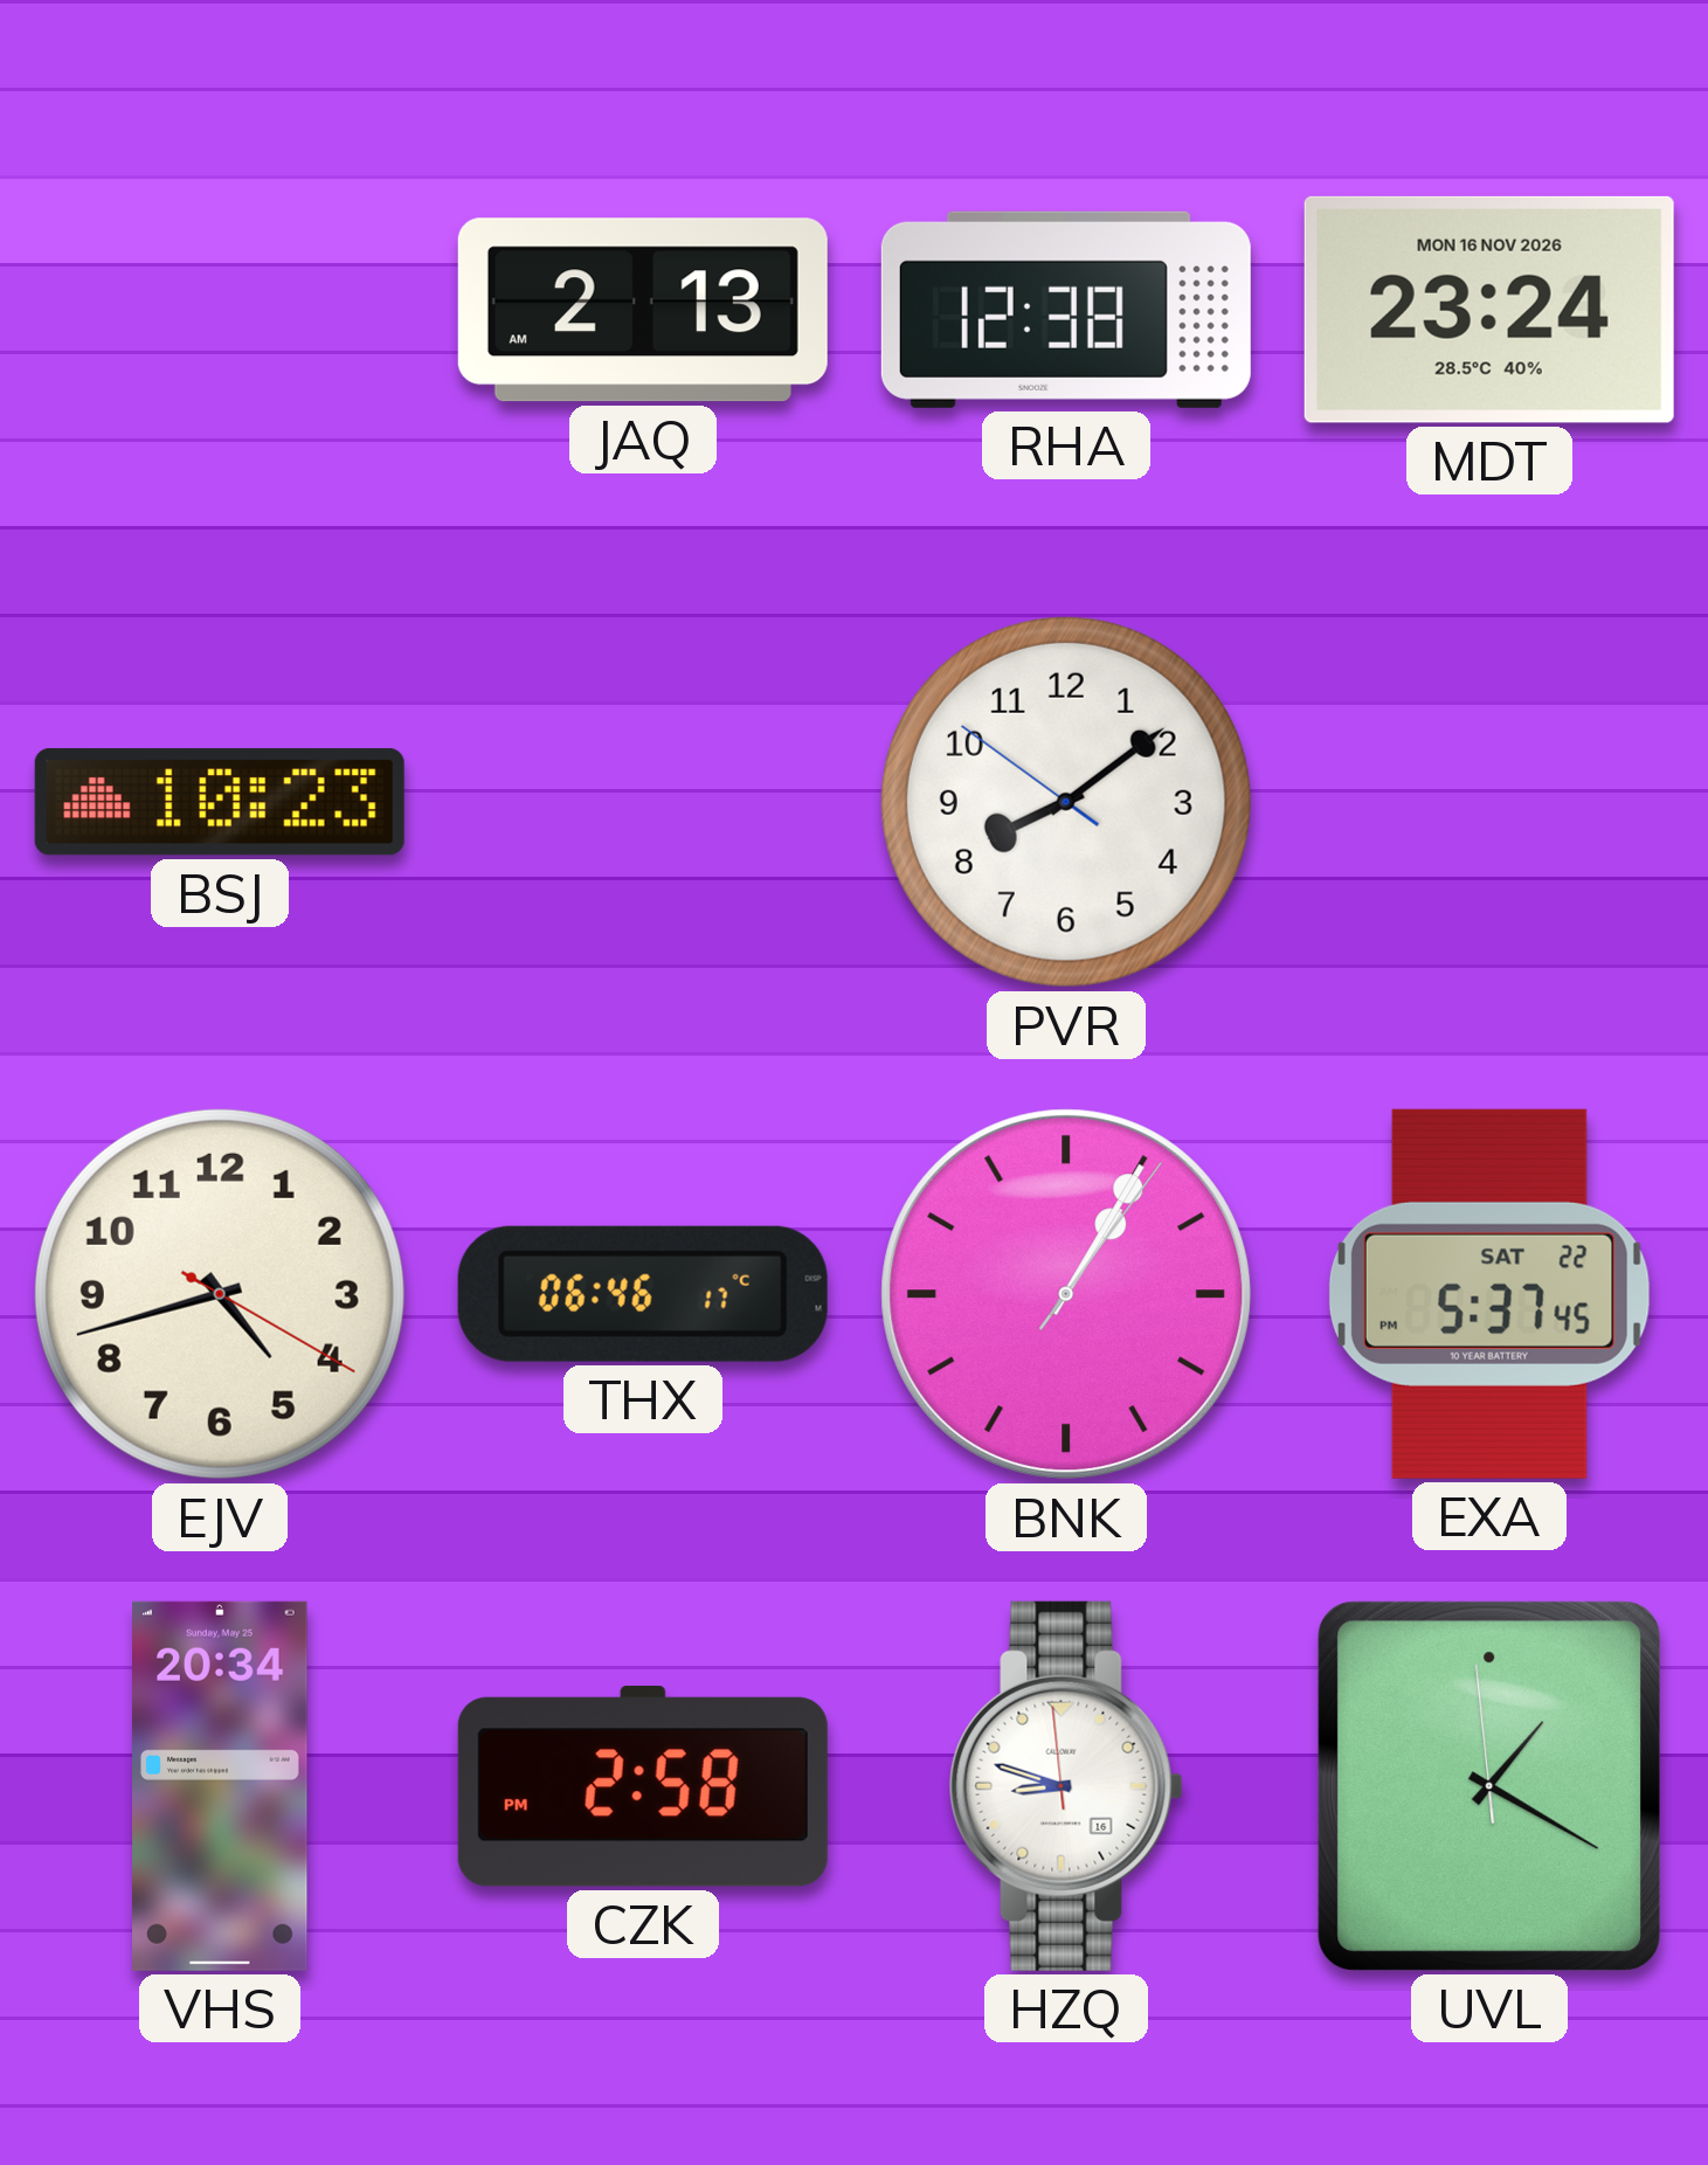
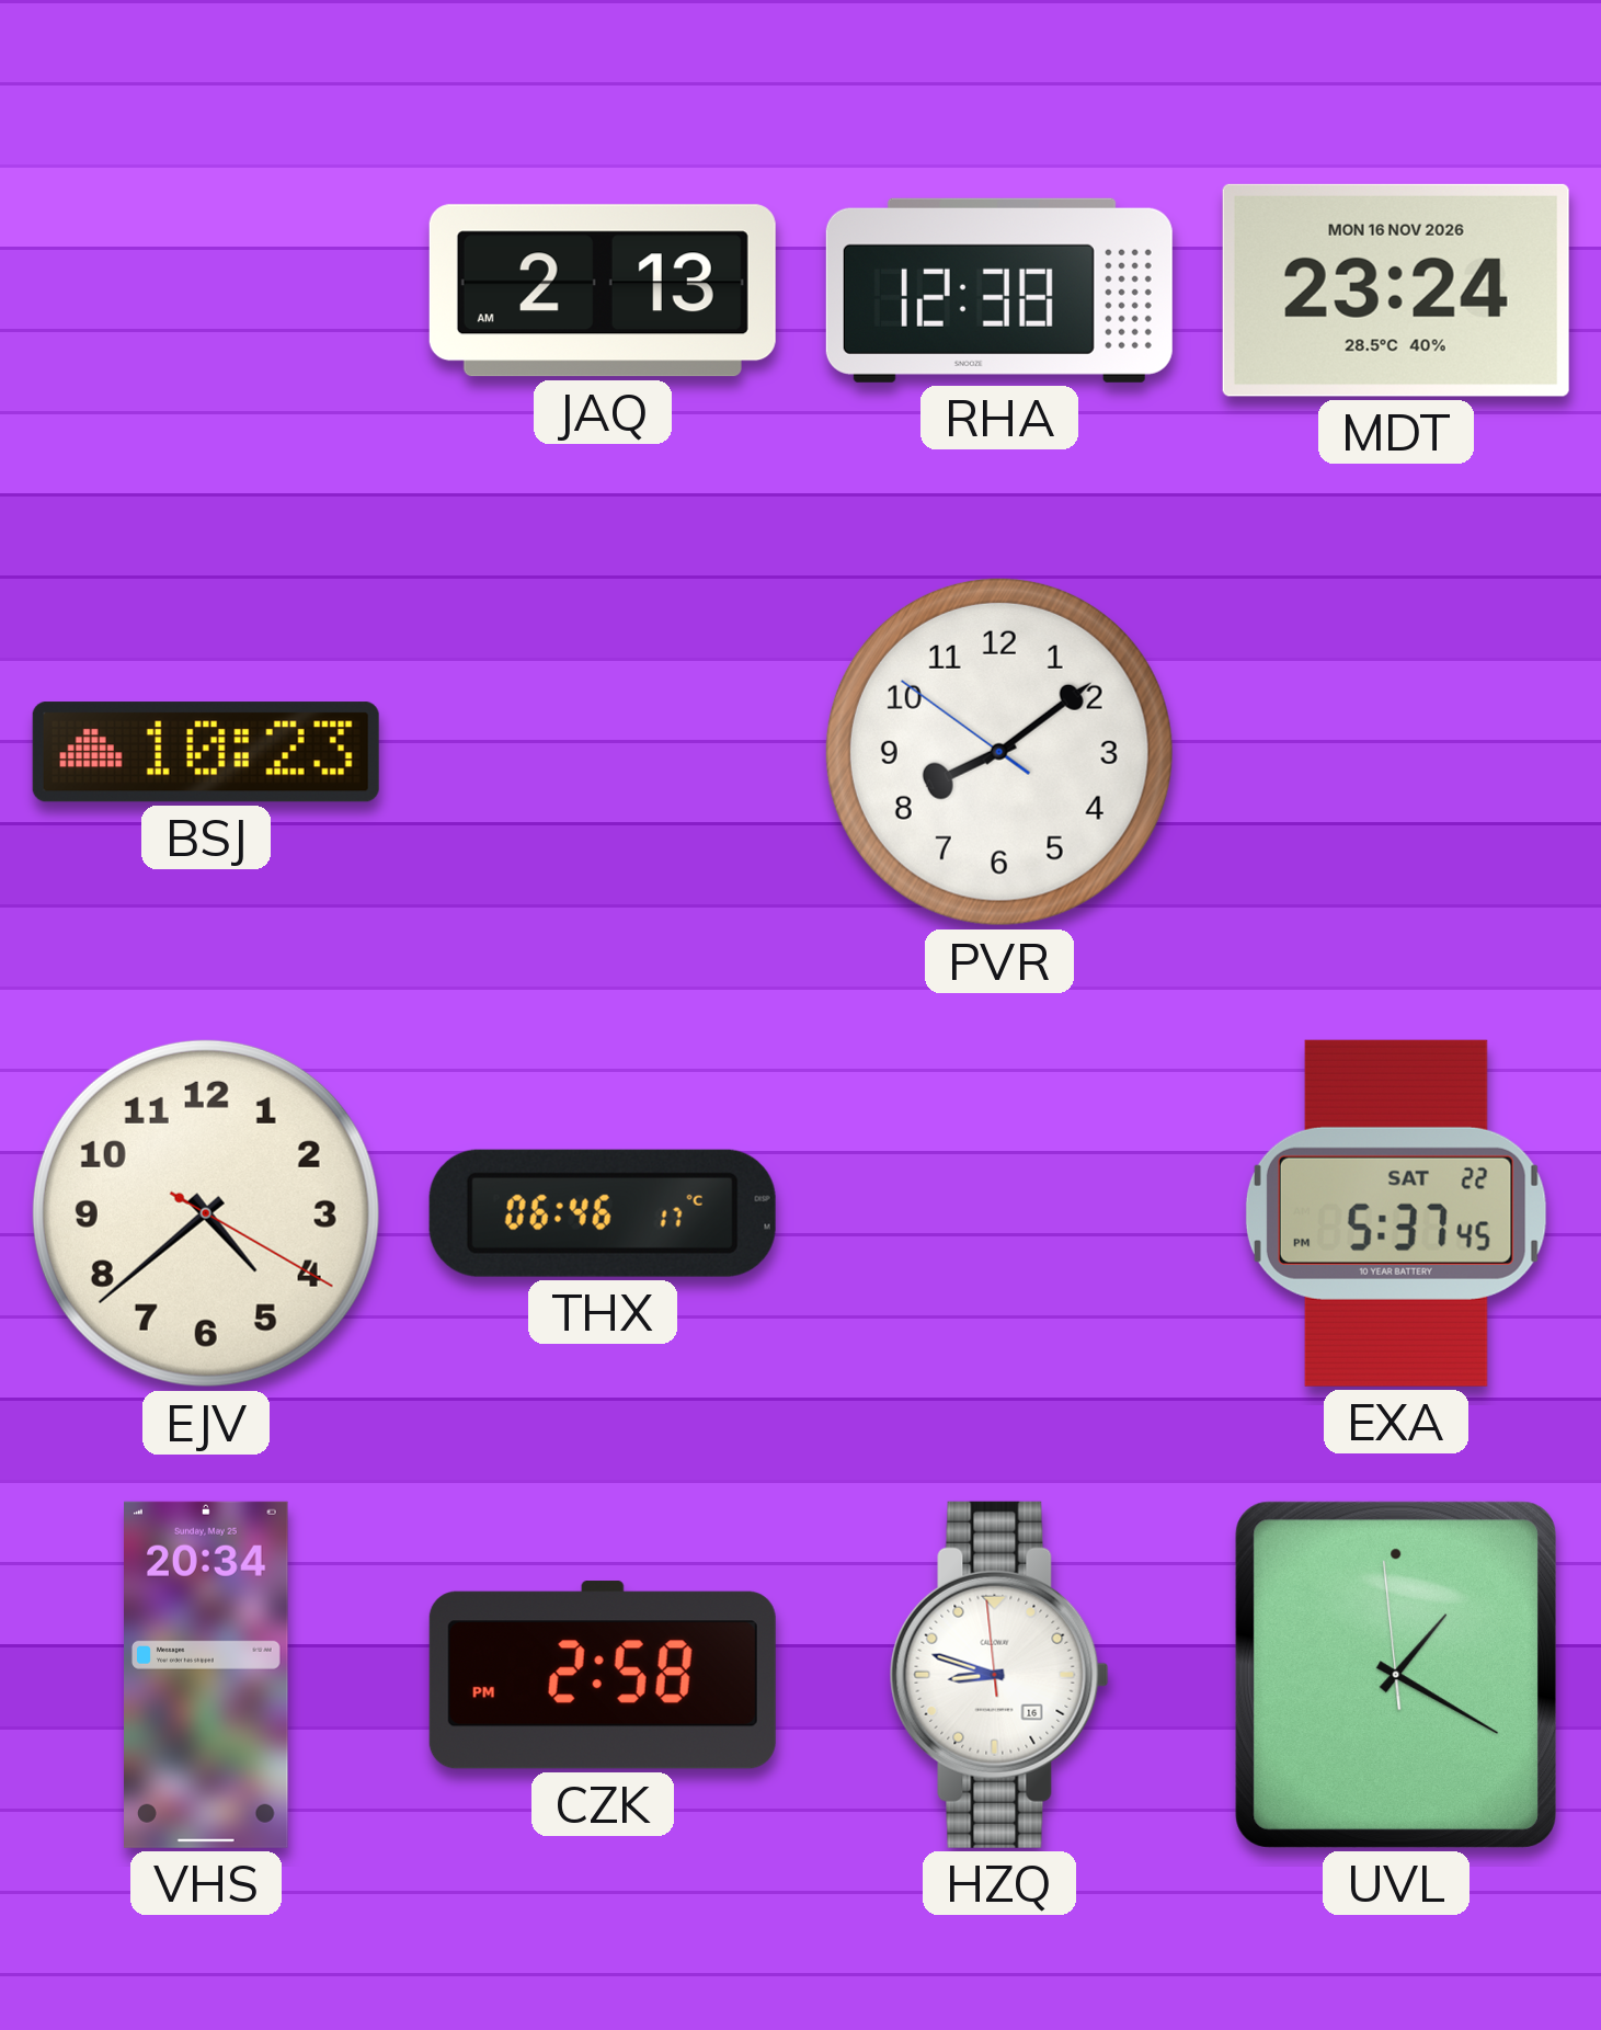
EJV: 4:42 -> 4:38
BNK: 1:05 -> none
